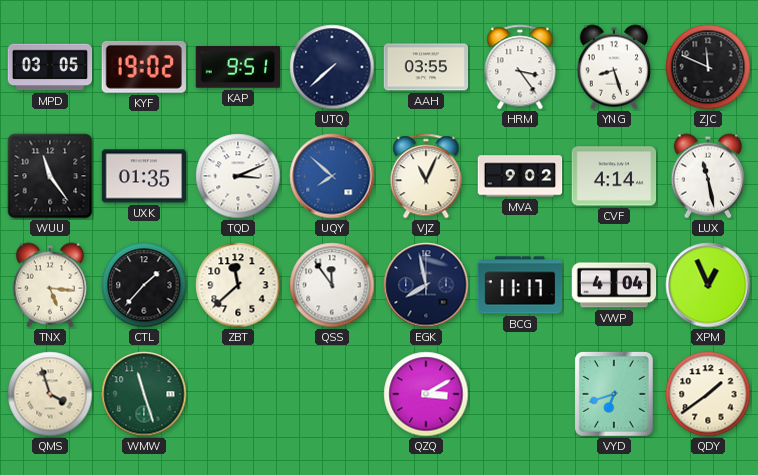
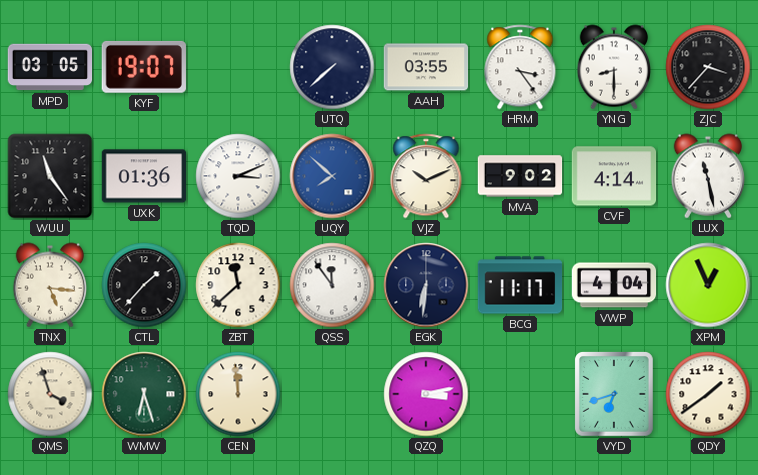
KYF: 19:02 -> 19:07
KAP: 9:51 -> none
YNG: 8:27 -> 8:30
ZJC: 11:49 -> 3:37
UXK: 01:35 -> 01:36
VJZ: 11:04 -> 10:11
EGK: 7:58 -> 6:31
WMW: 11:27 -> 6:27
CEN: none -> 11:59
QZQ: 3:10 -> 3:13
